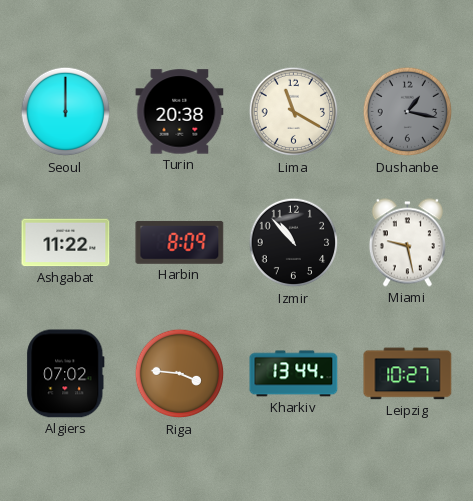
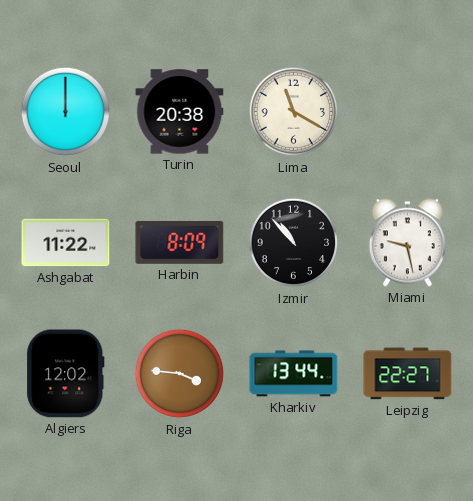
Dushanbe: 1:17 -> none
Algiers: 07:02 -> 12:02
Leipzig: 10:27 -> 22:27
